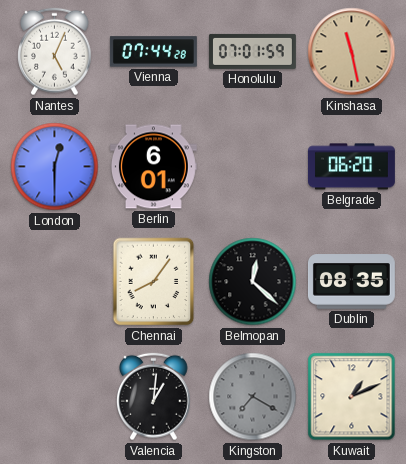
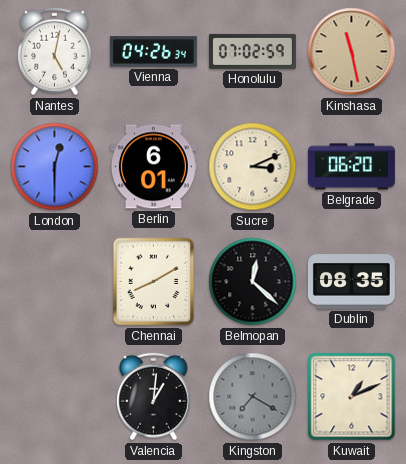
Nantes: 5:04 -> 5:02
Vienna: 07:44 -> 04:26
Honolulu: 07:01 -> 07:02
Sucre: none -> 3:11
Chennai: 8:06 -> 8:10
